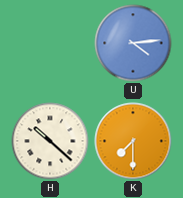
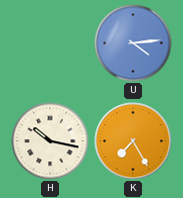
H: 10:22 -> 10:17
K: 7:30 -> 7:25
